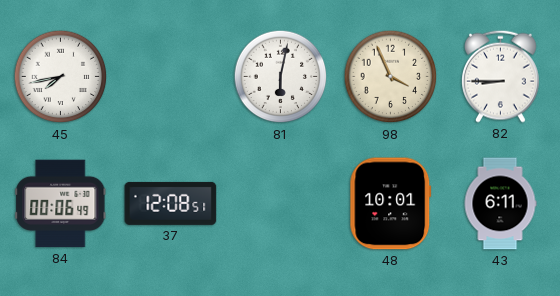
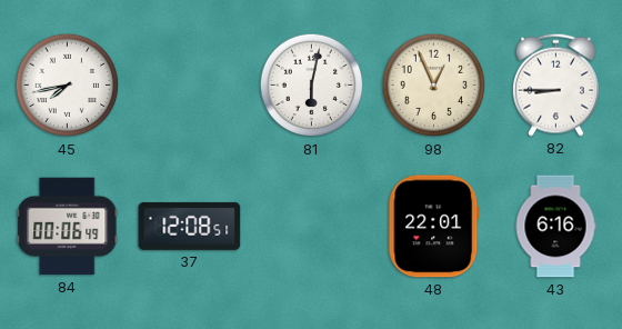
98: 3:56 -> 12:56
48: 10:01 -> 22:01
43: 6:11 -> 6:16
